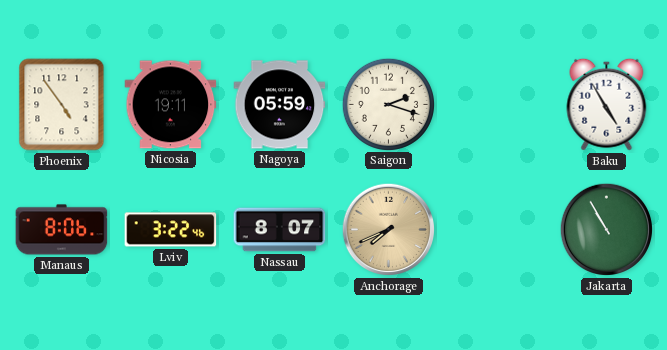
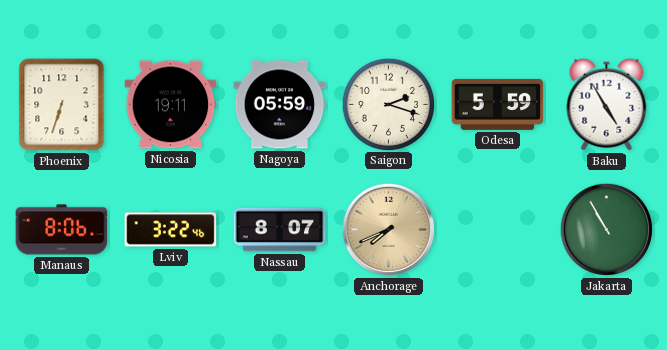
Phoenix: 4:54 -> 6:33
Odesa: none -> 5:59
